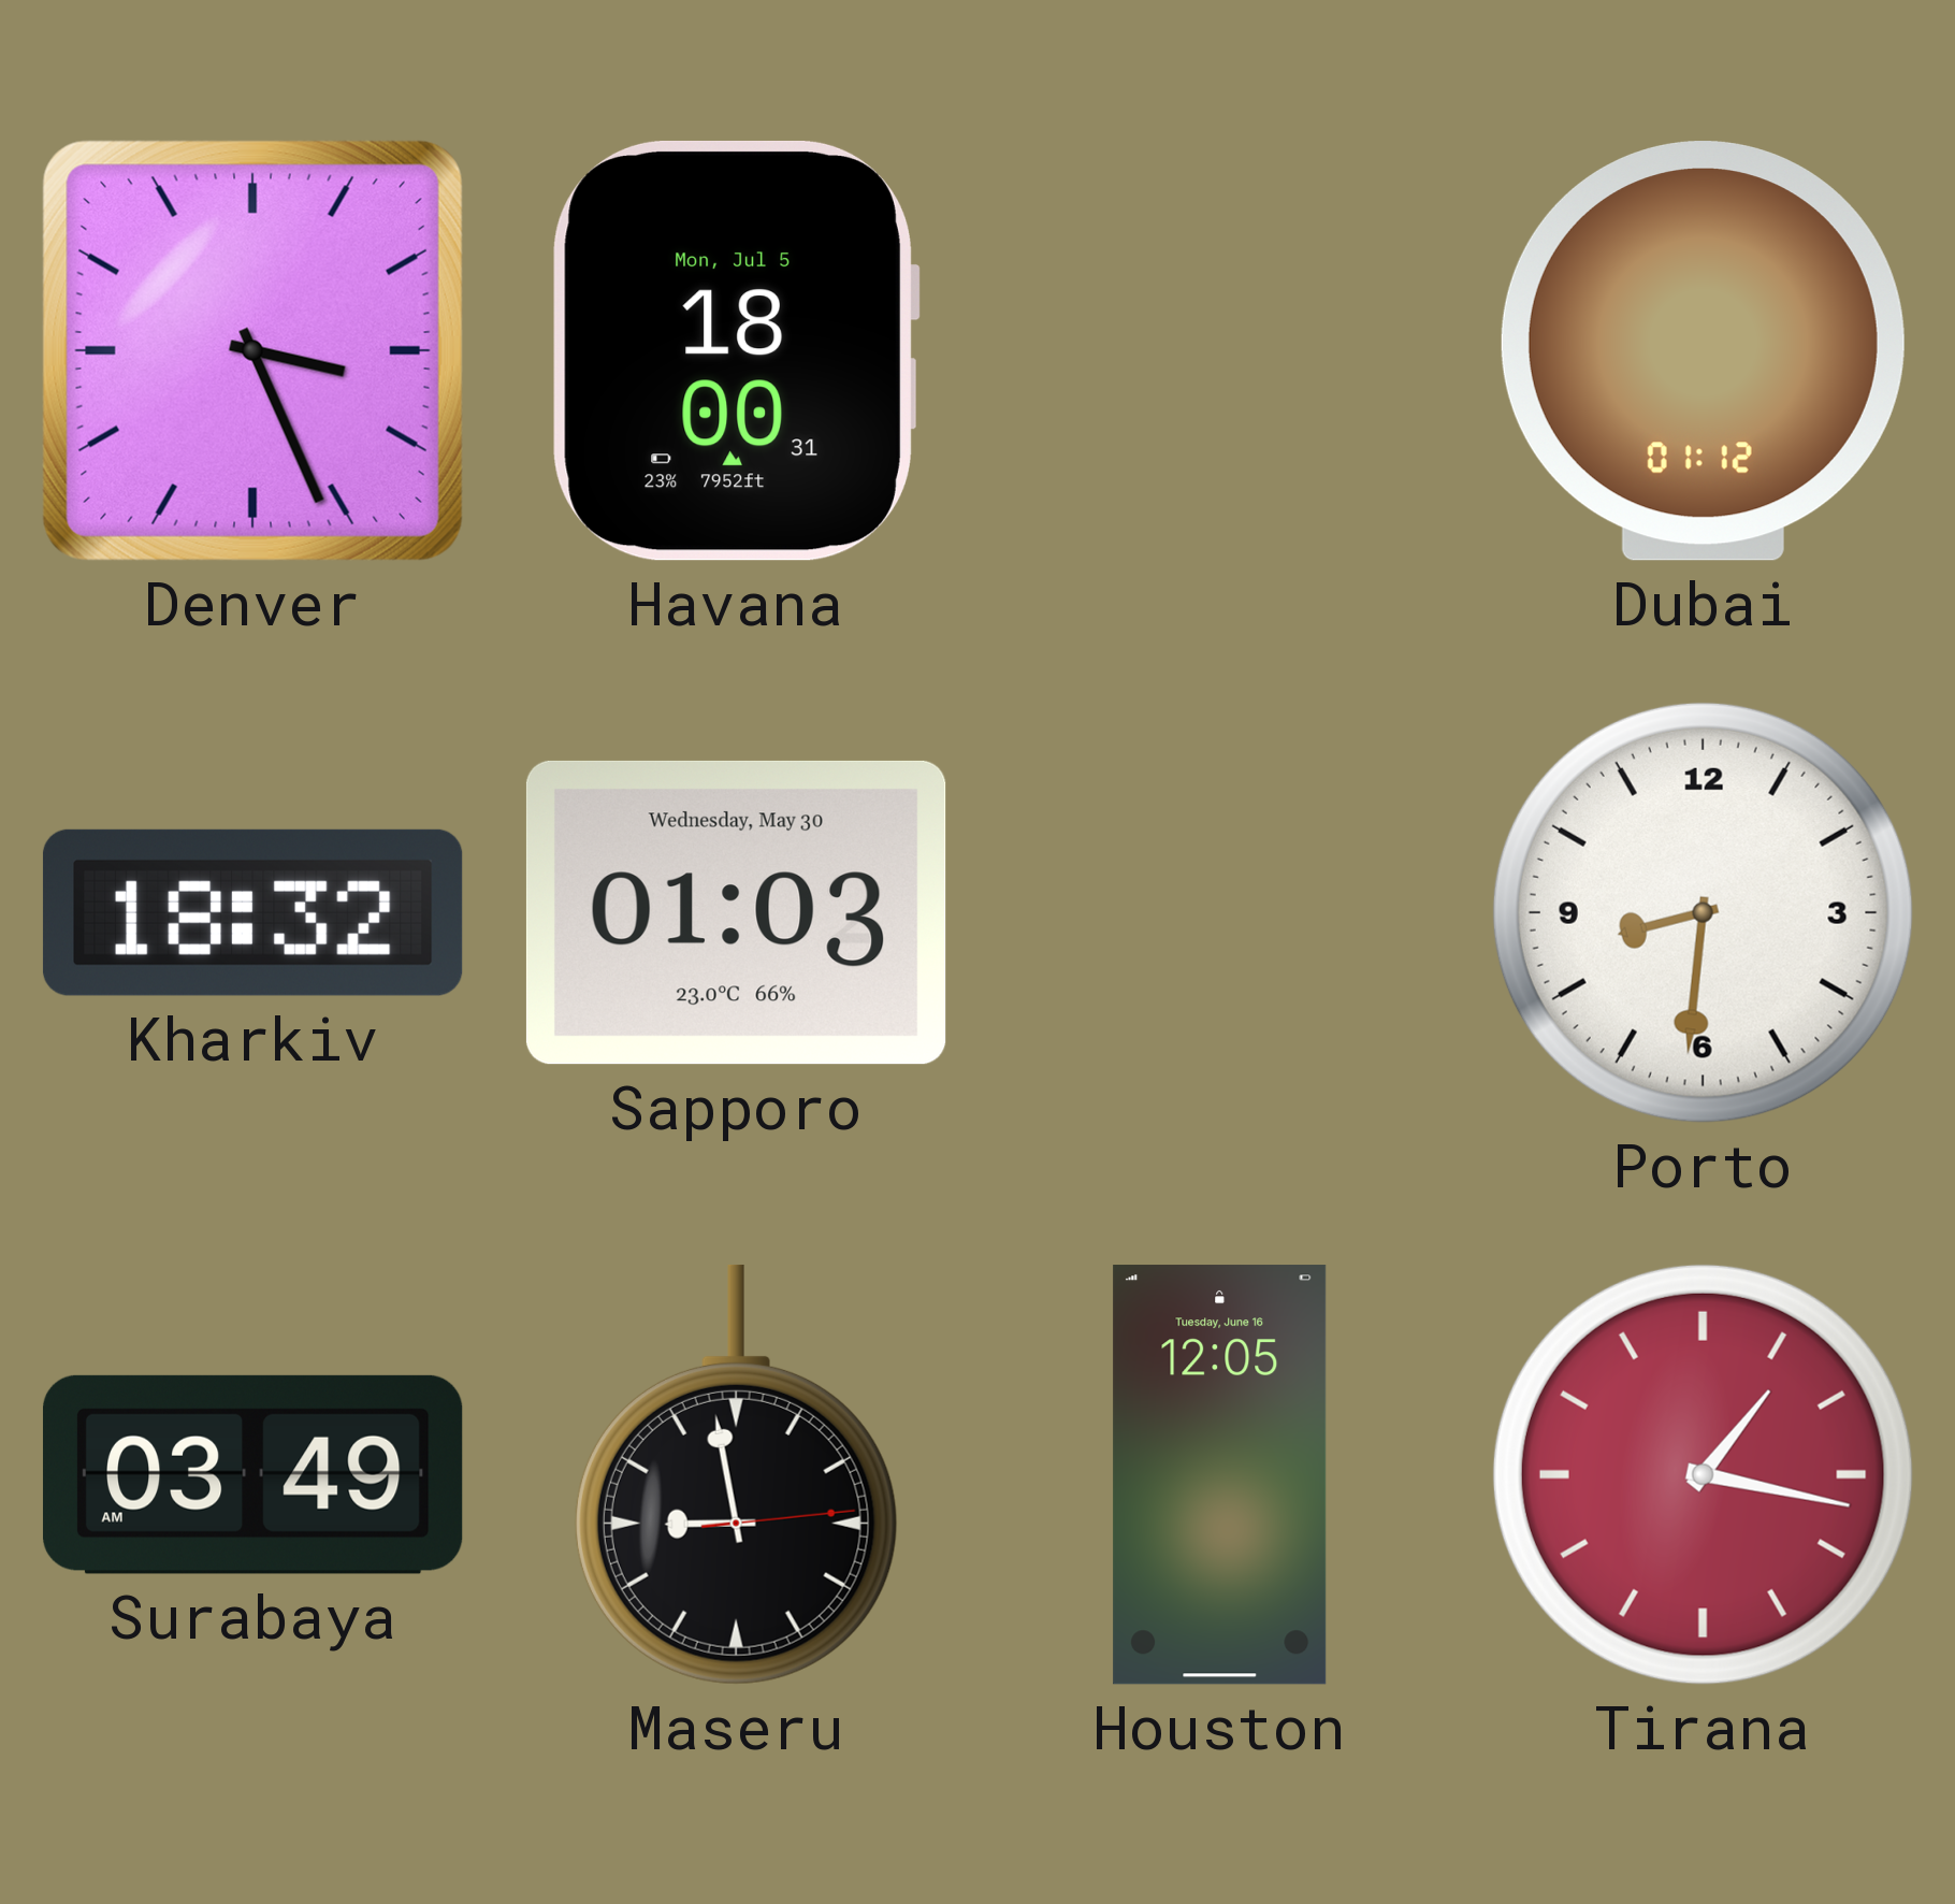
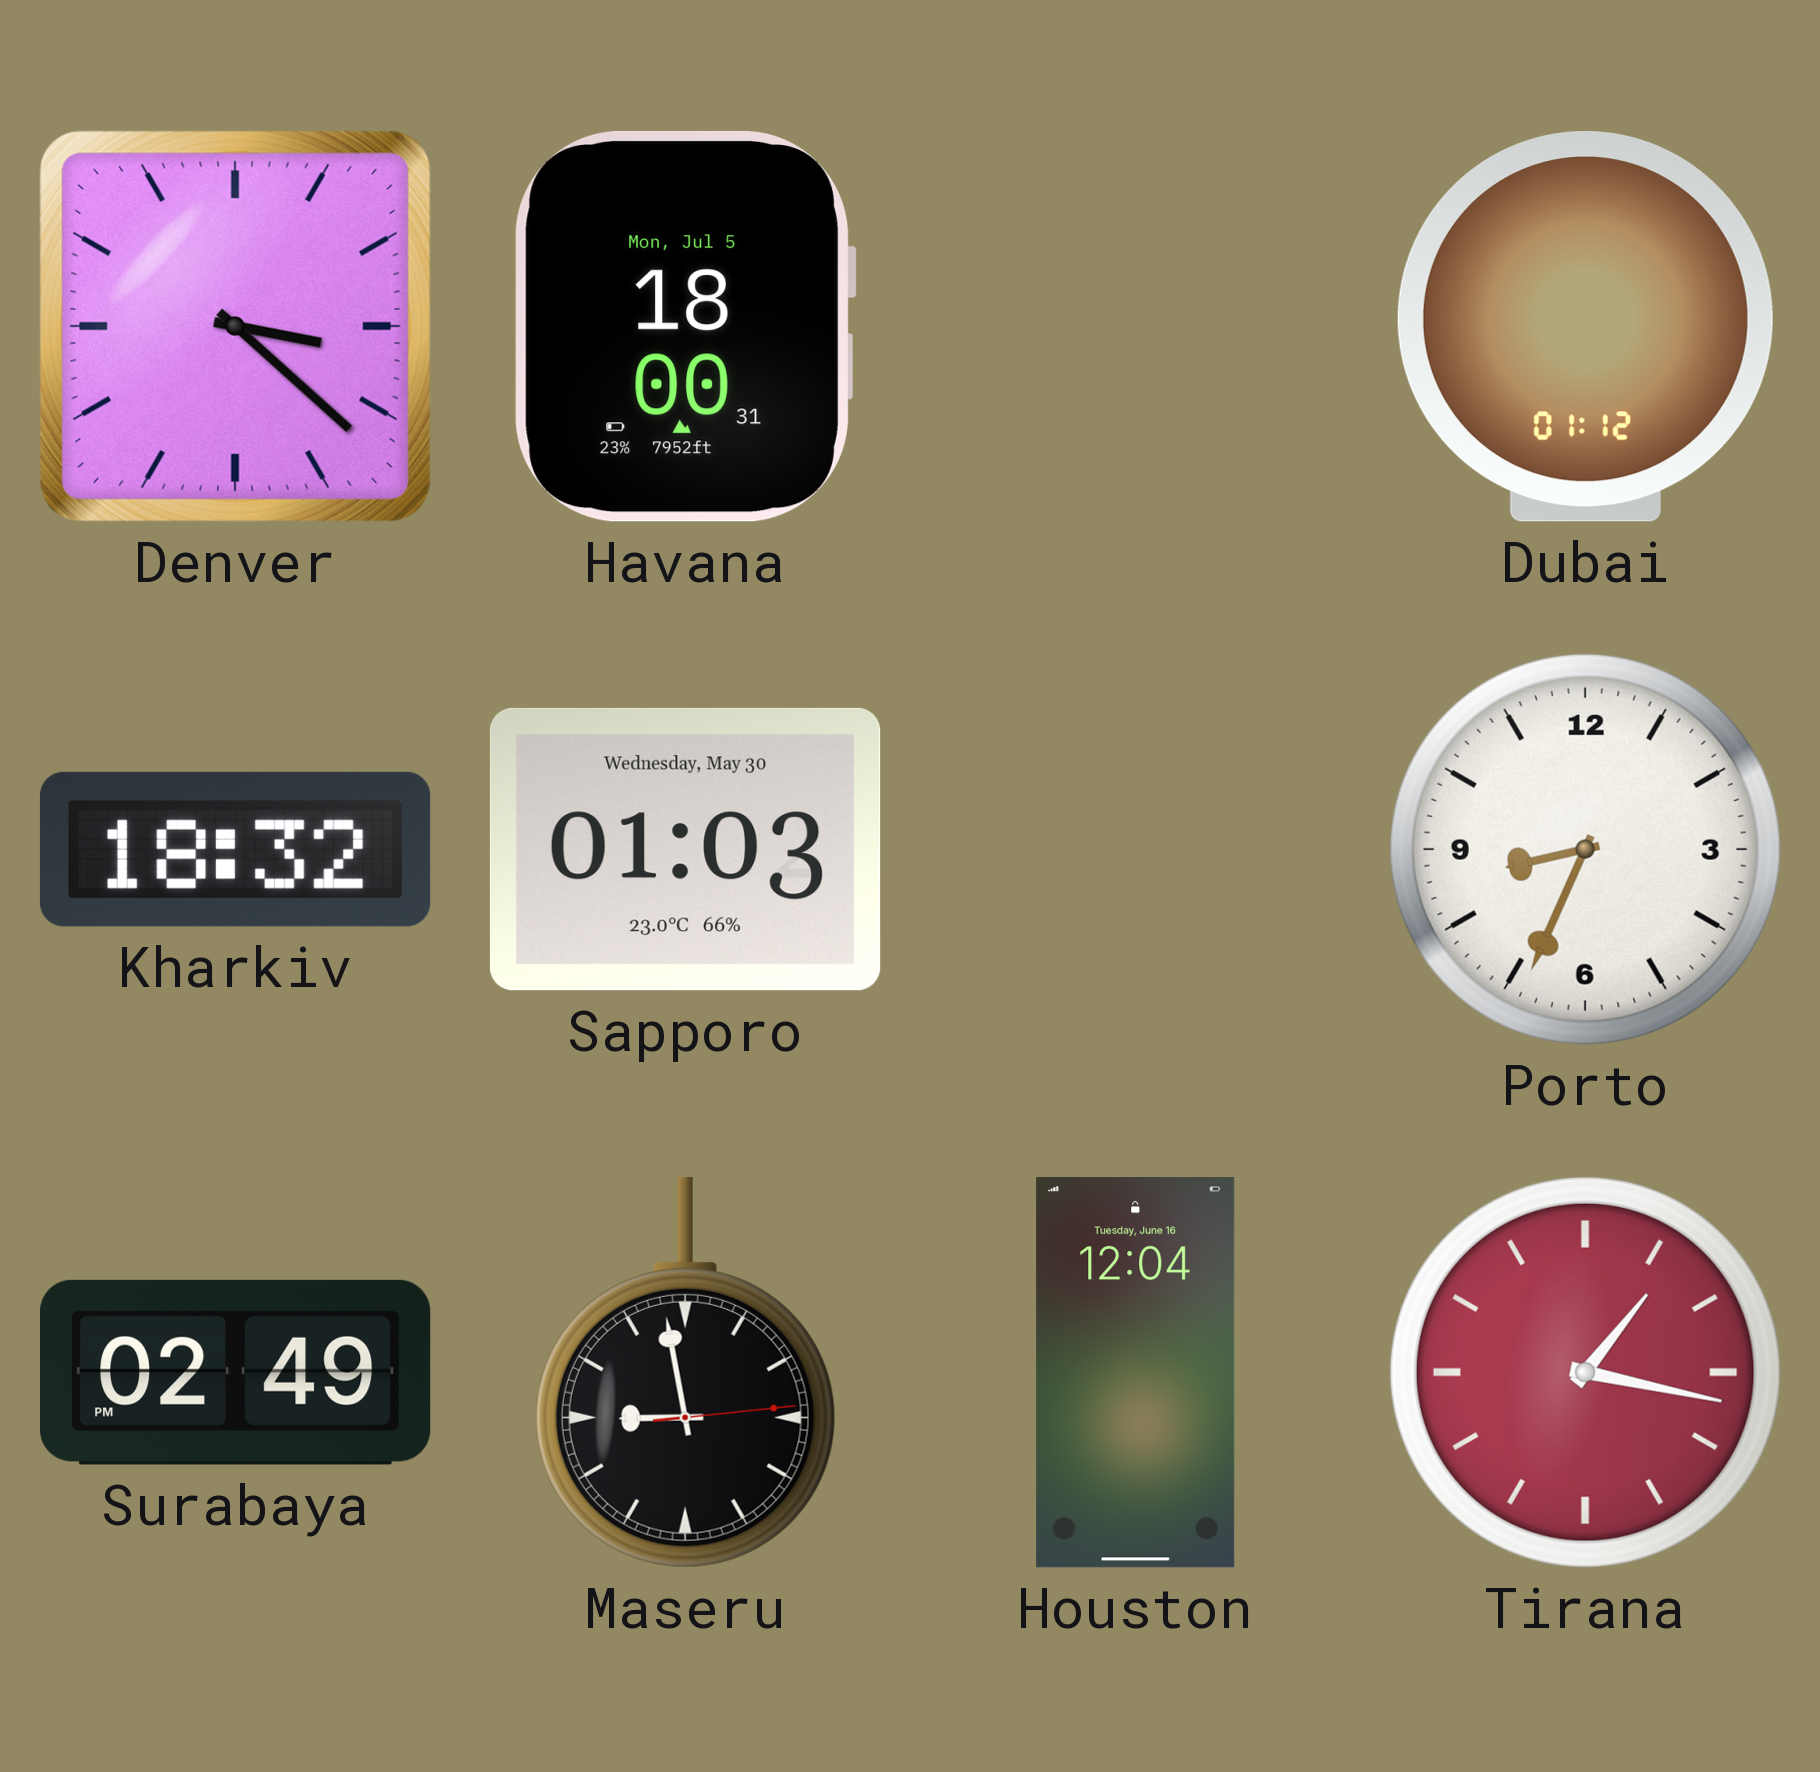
Denver: 3:26 -> 3:22
Porto: 8:31 -> 8:34
Surabaya: 03:49 -> 02:49
Houston: 12:05 -> 12:04
